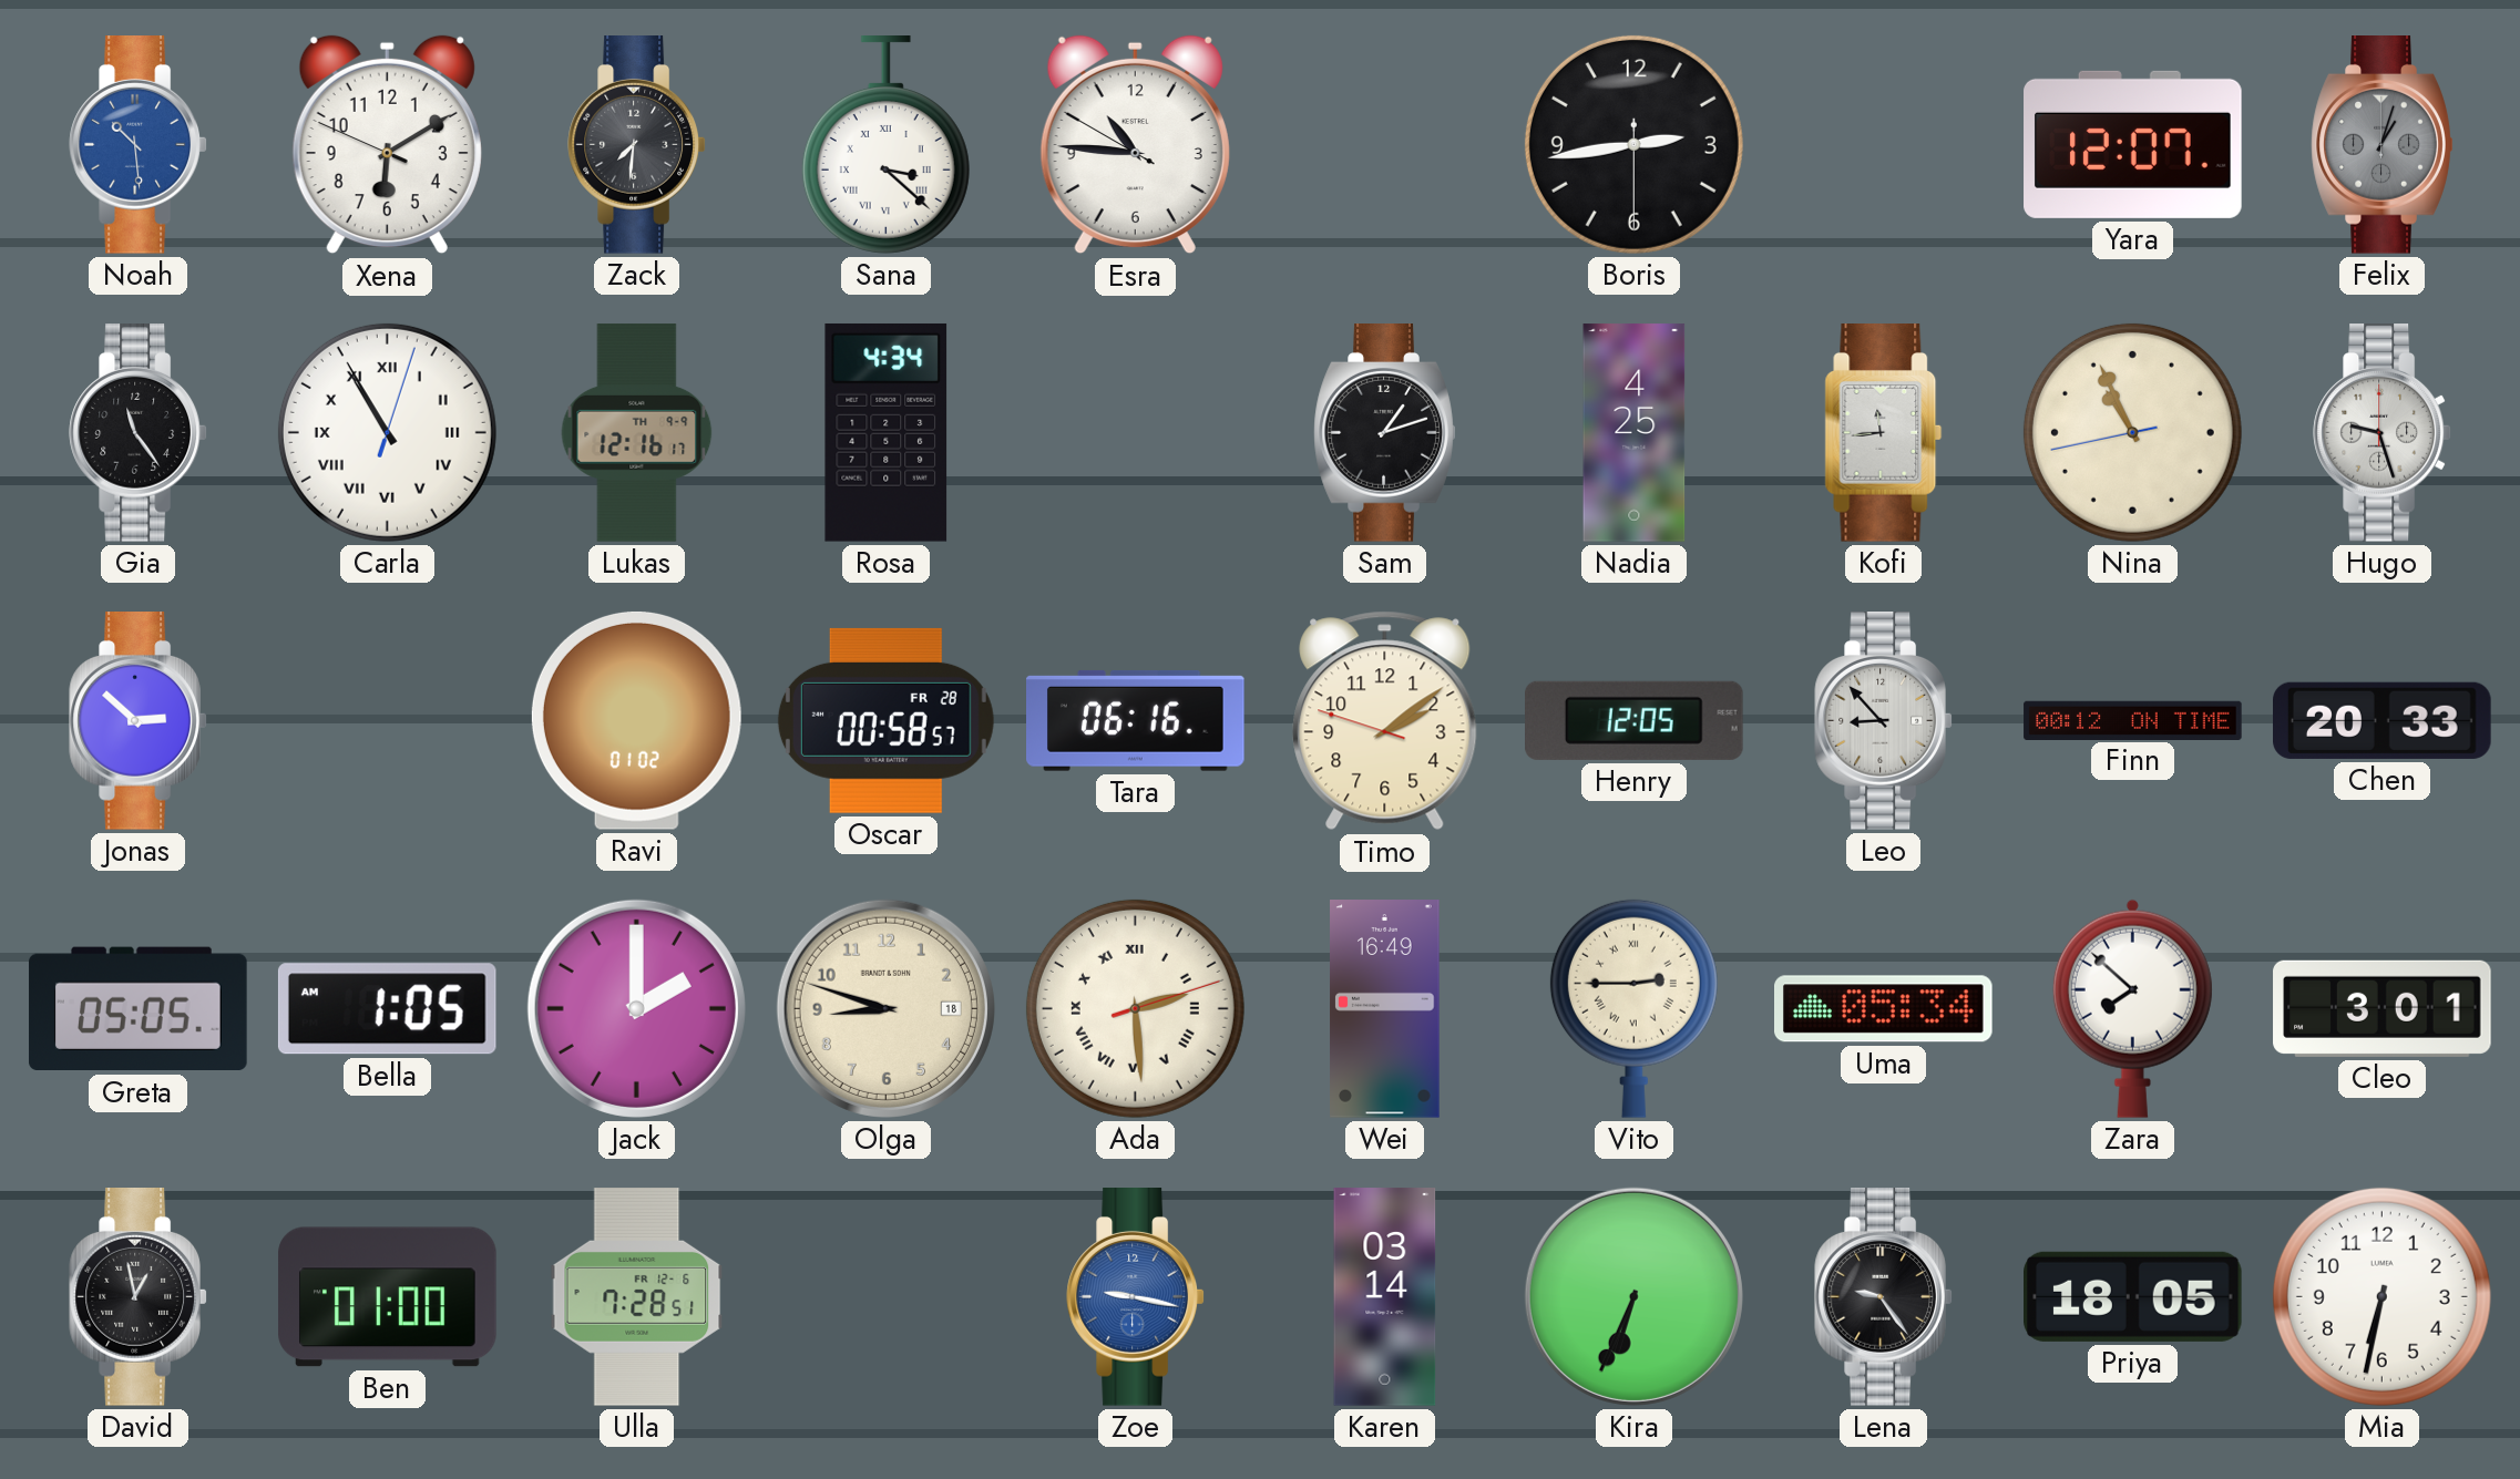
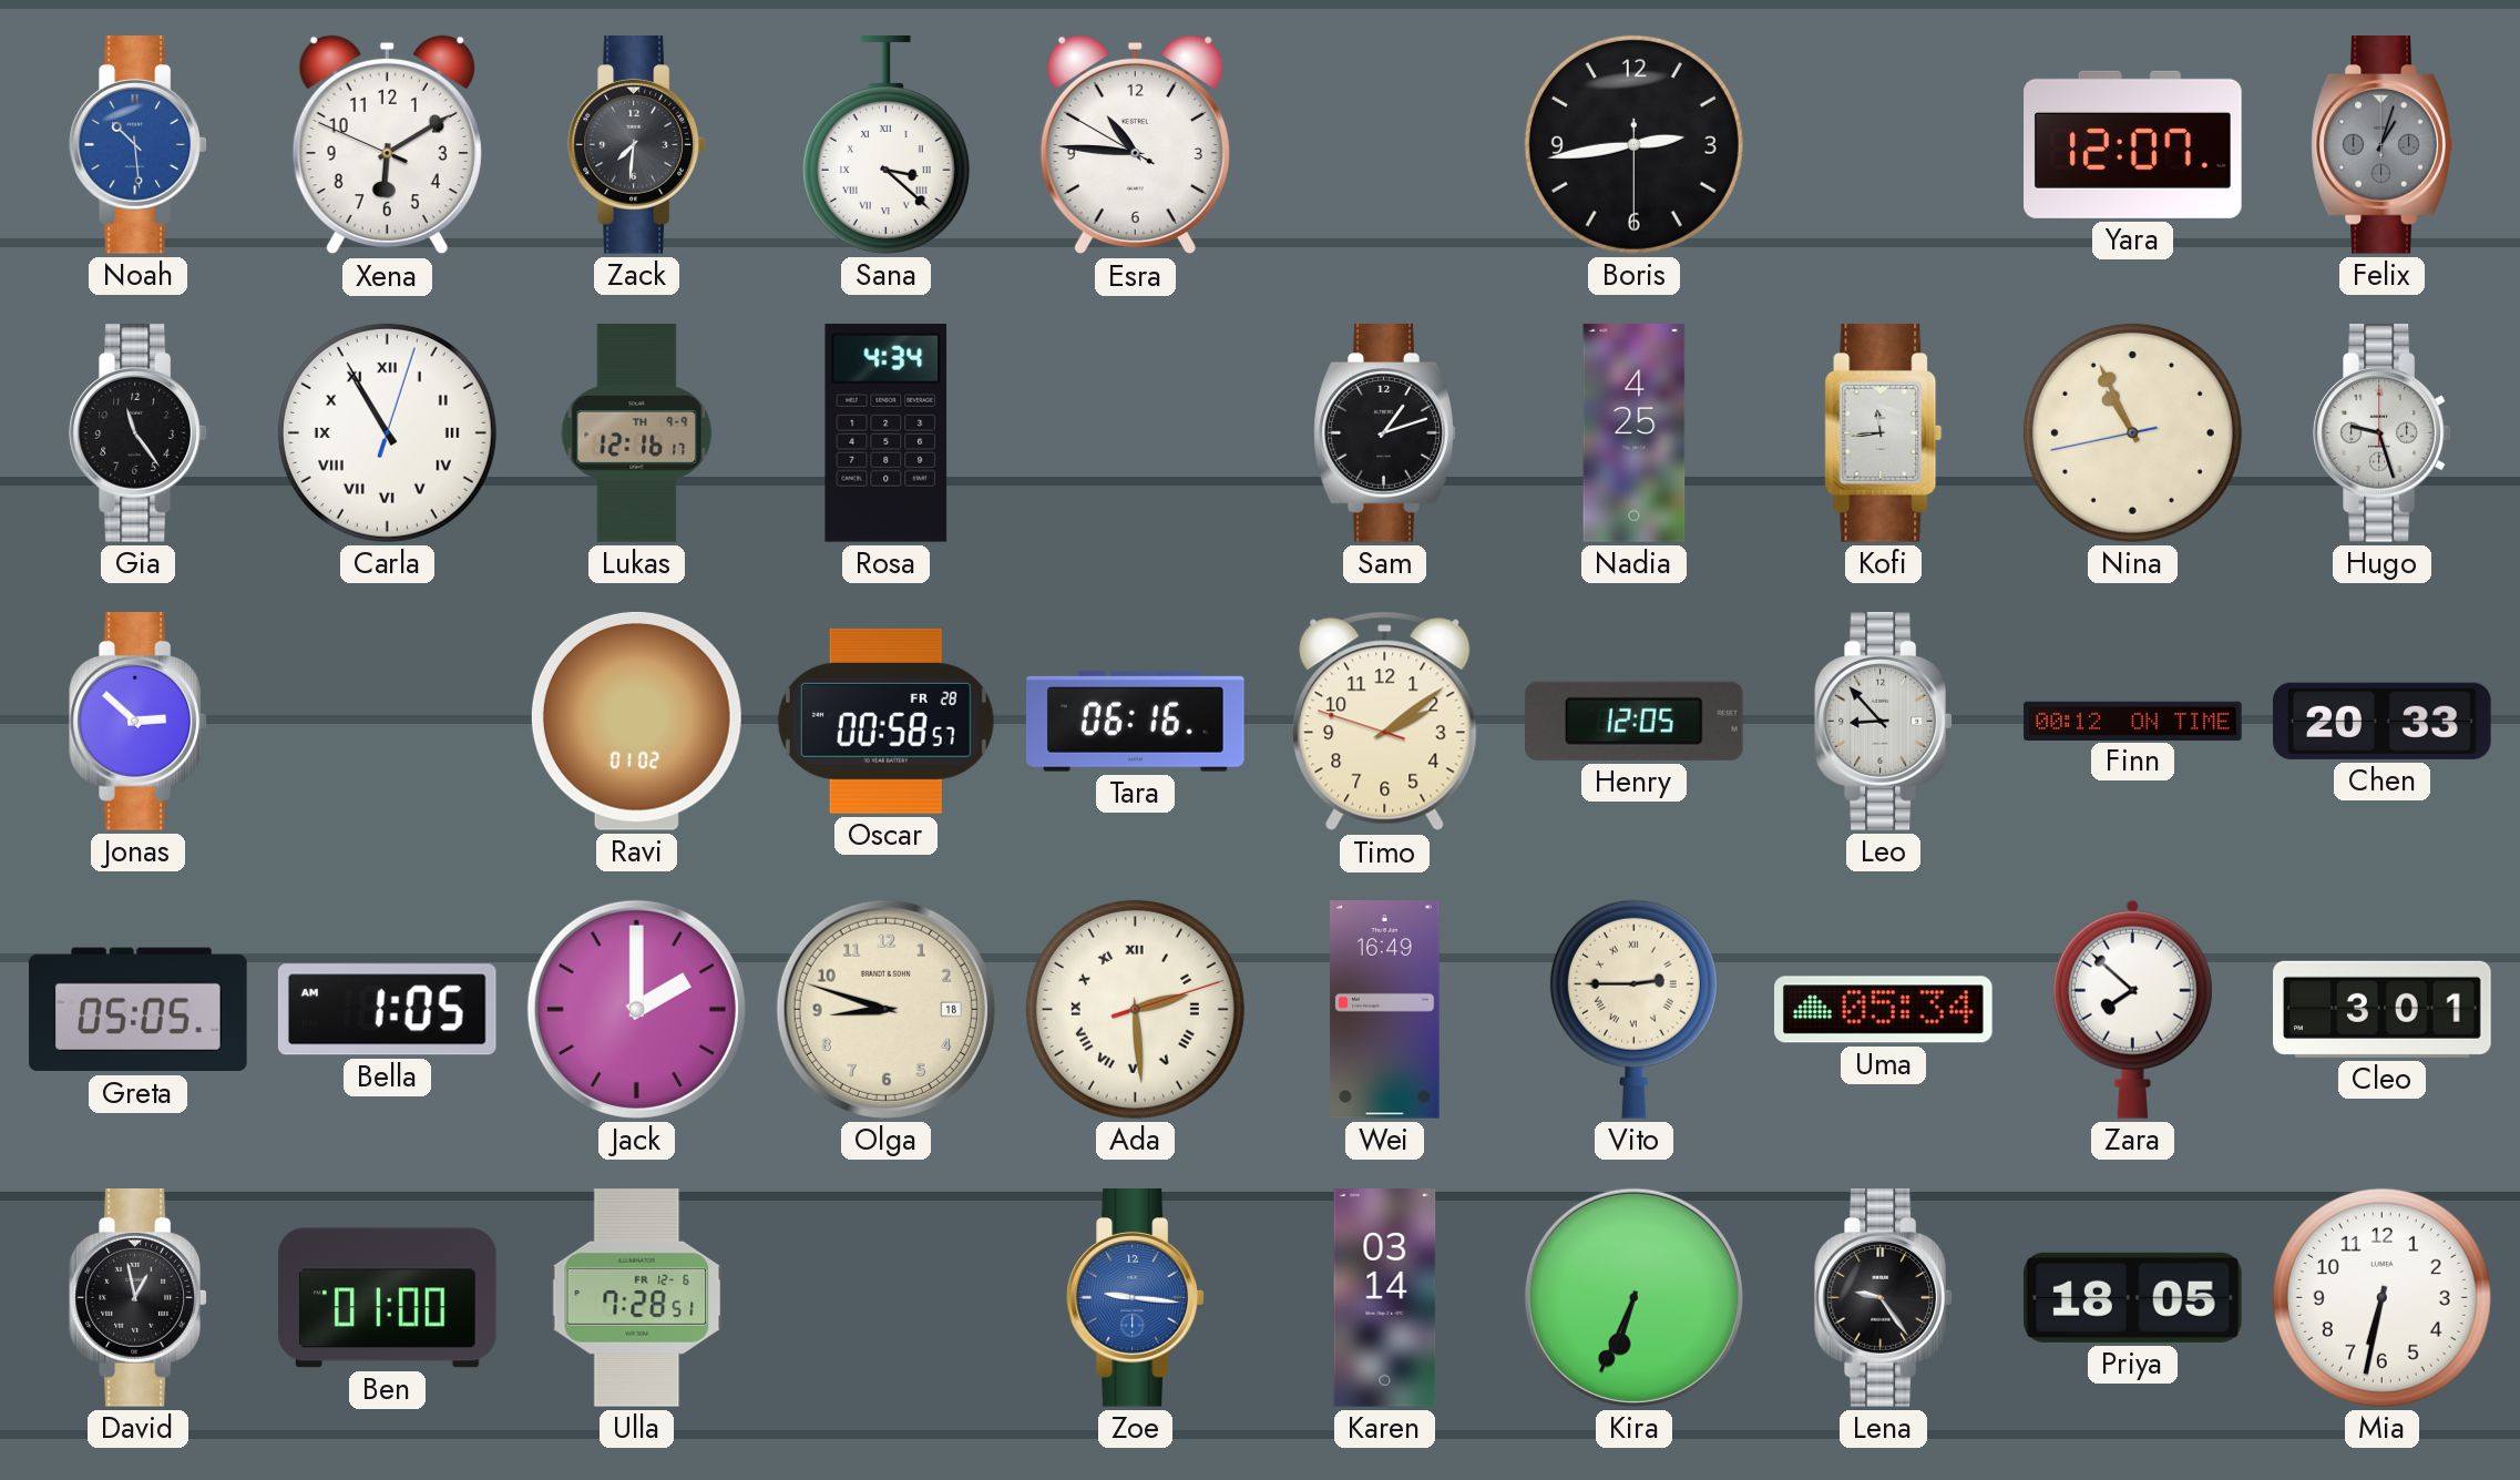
Zoe: 9:17 -> 9:16
